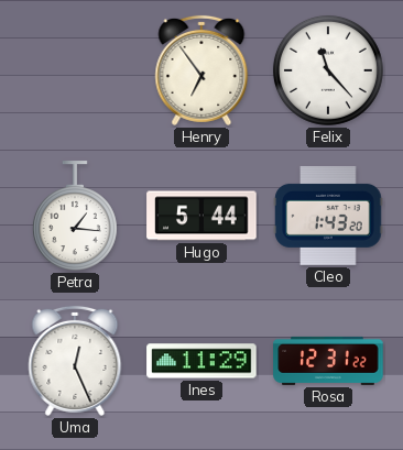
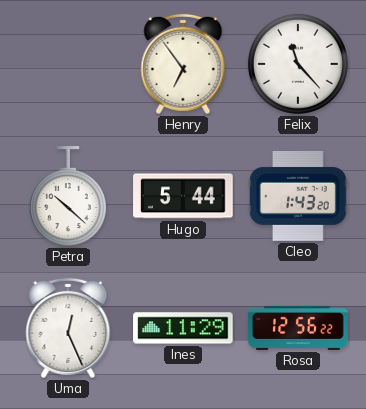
Petra: 1:16 -> 10:22
Rosa: 12:31 -> 12:56
